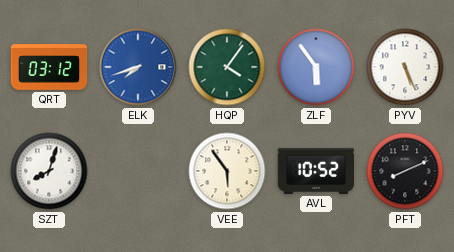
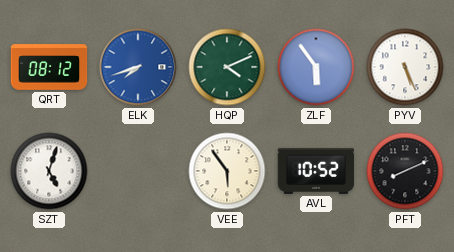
QRT: 03:12 -> 08:12
HQP: 4:06 -> 4:11
SZT: 8:03 -> 5:03
